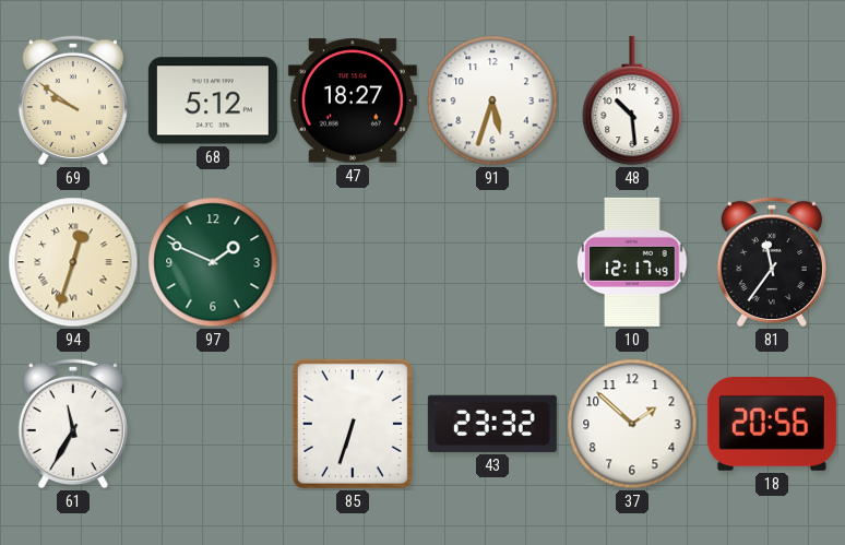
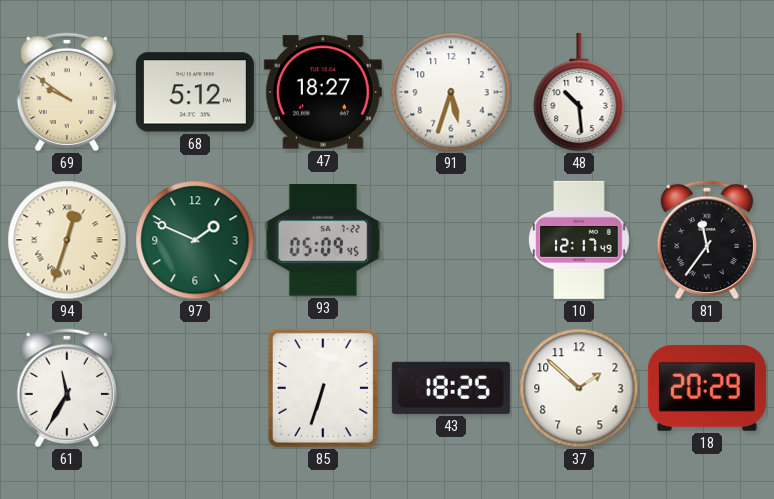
93: none -> 05:09
43: 23:32 -> 18:25
18: 20:56 -> 20:29
